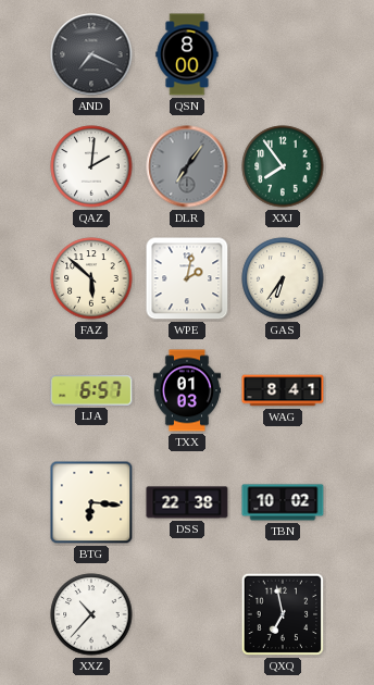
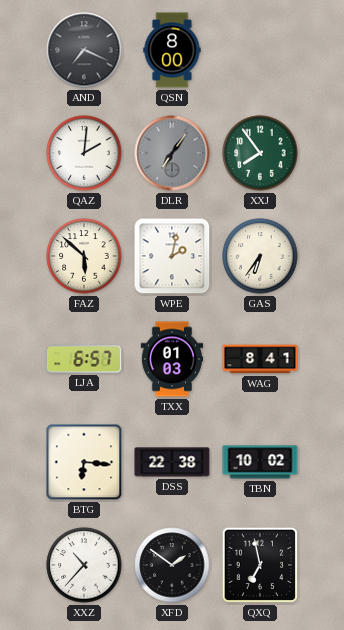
XFD: none -> 1:51
